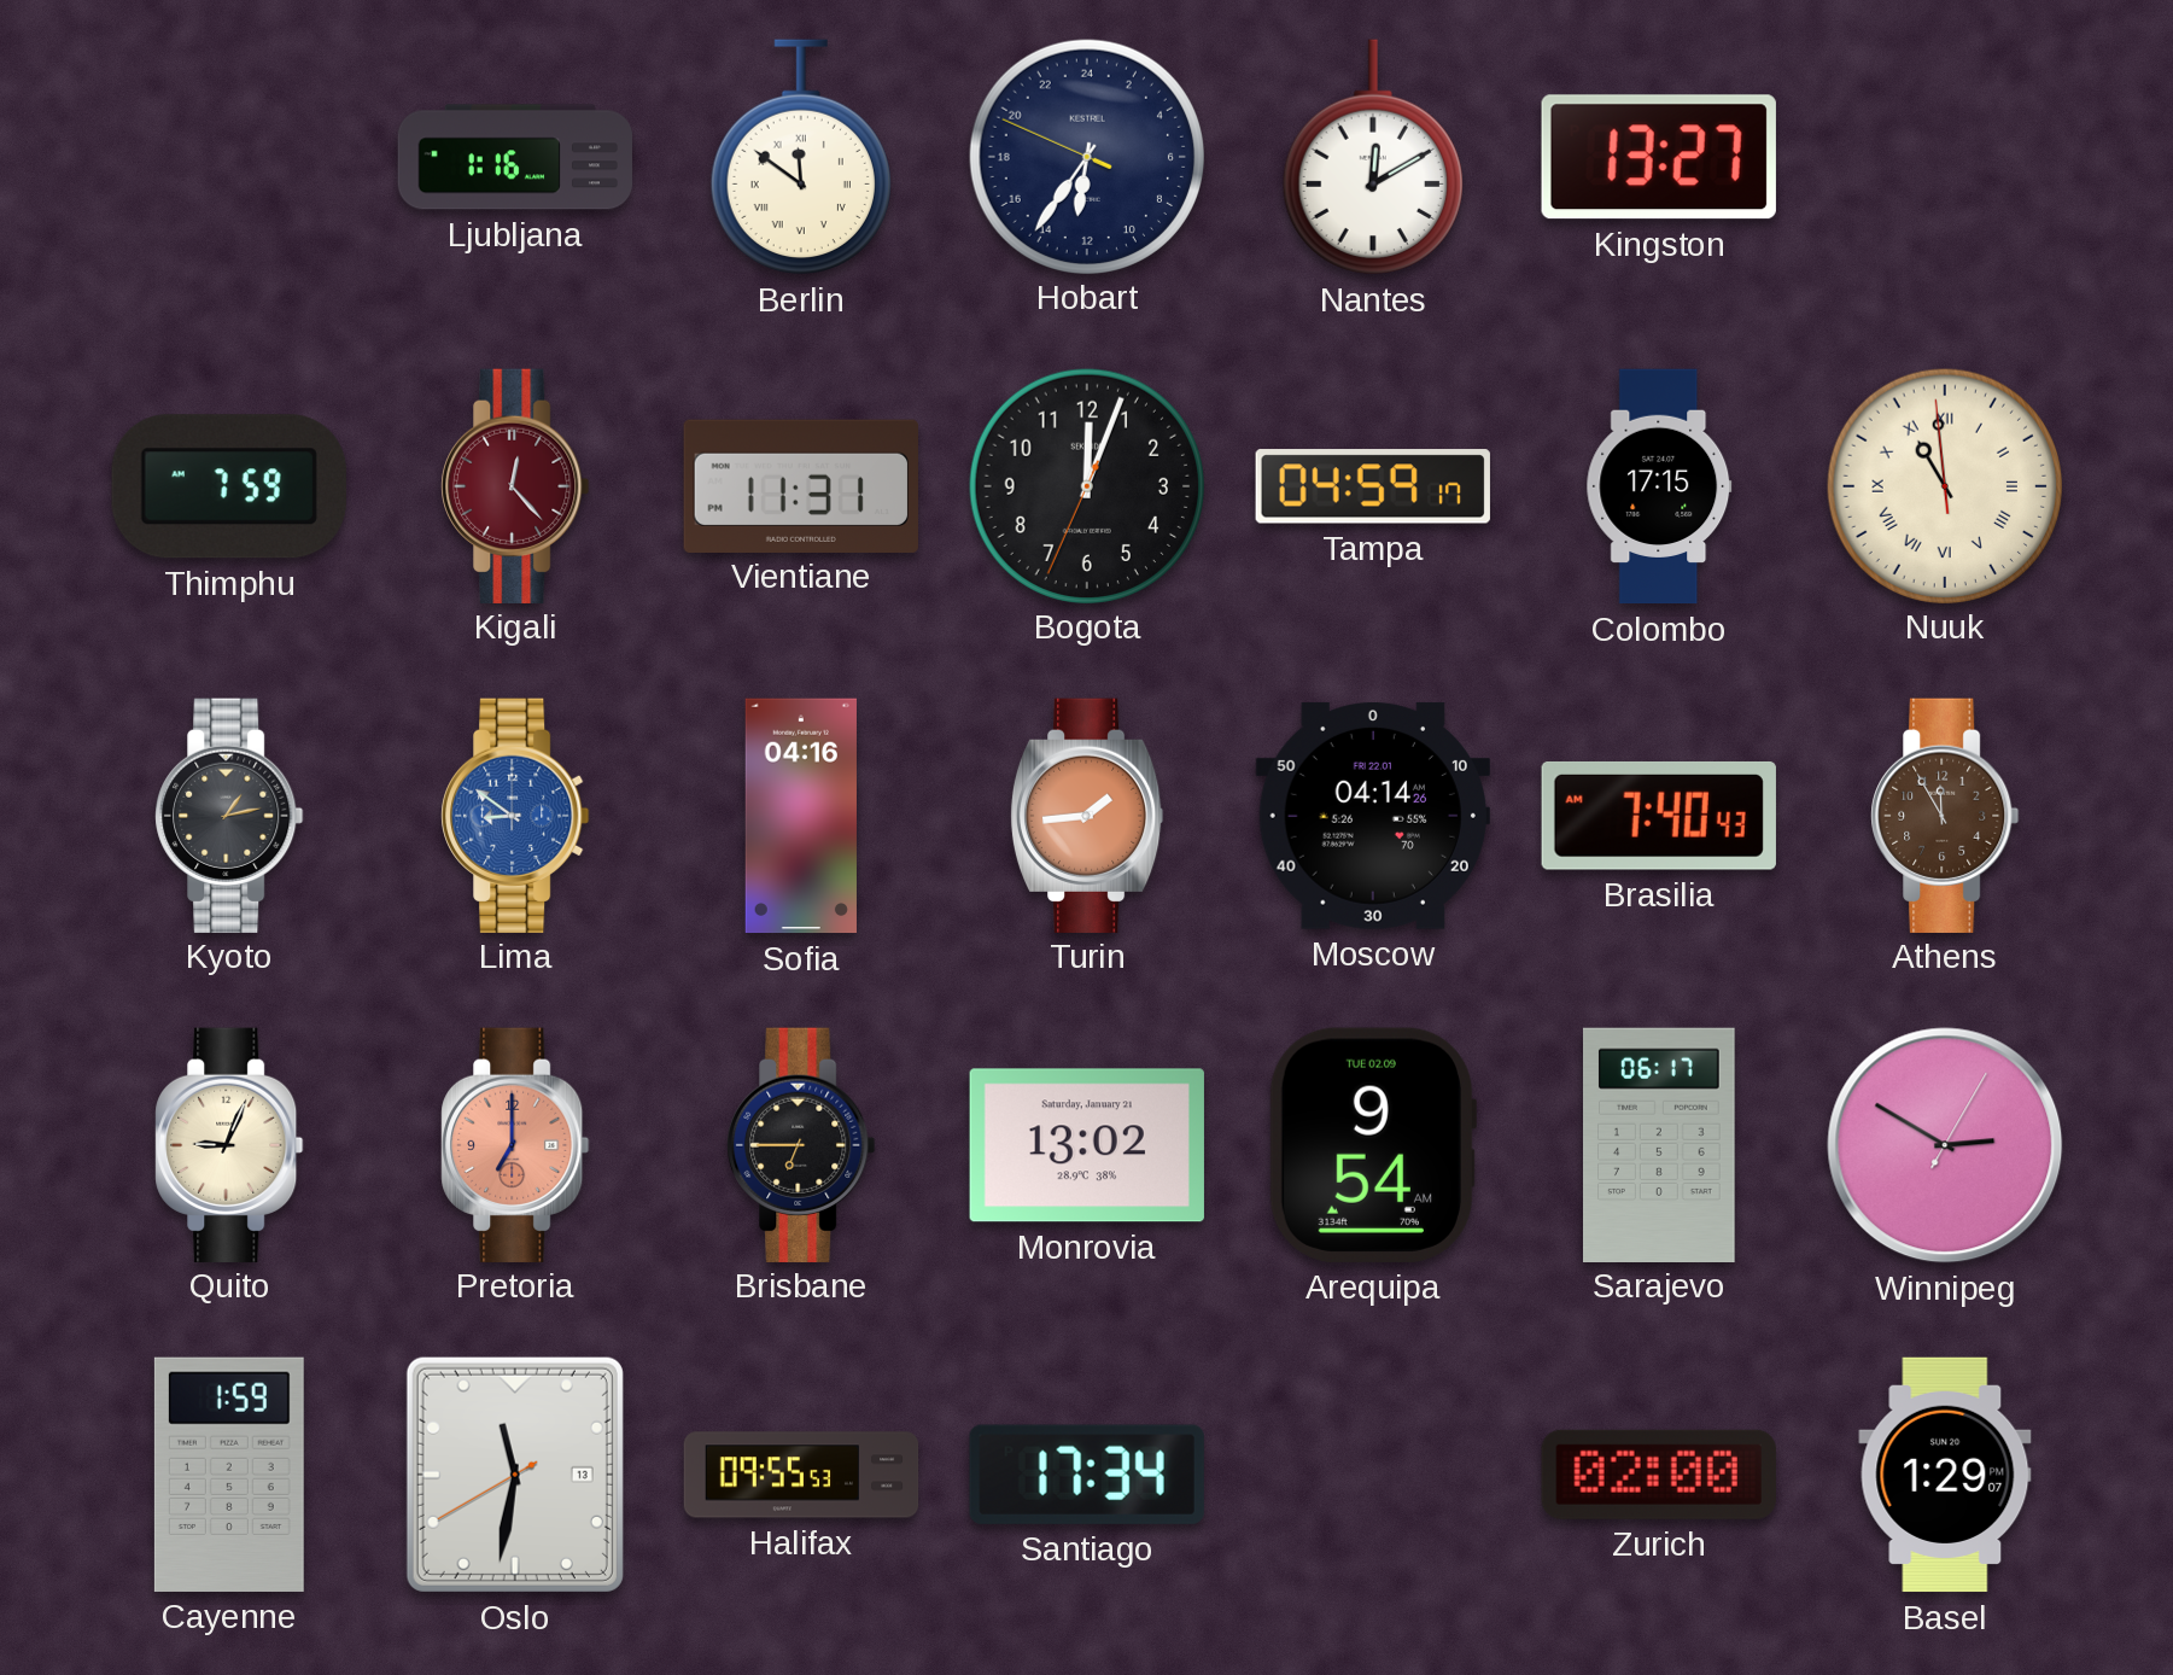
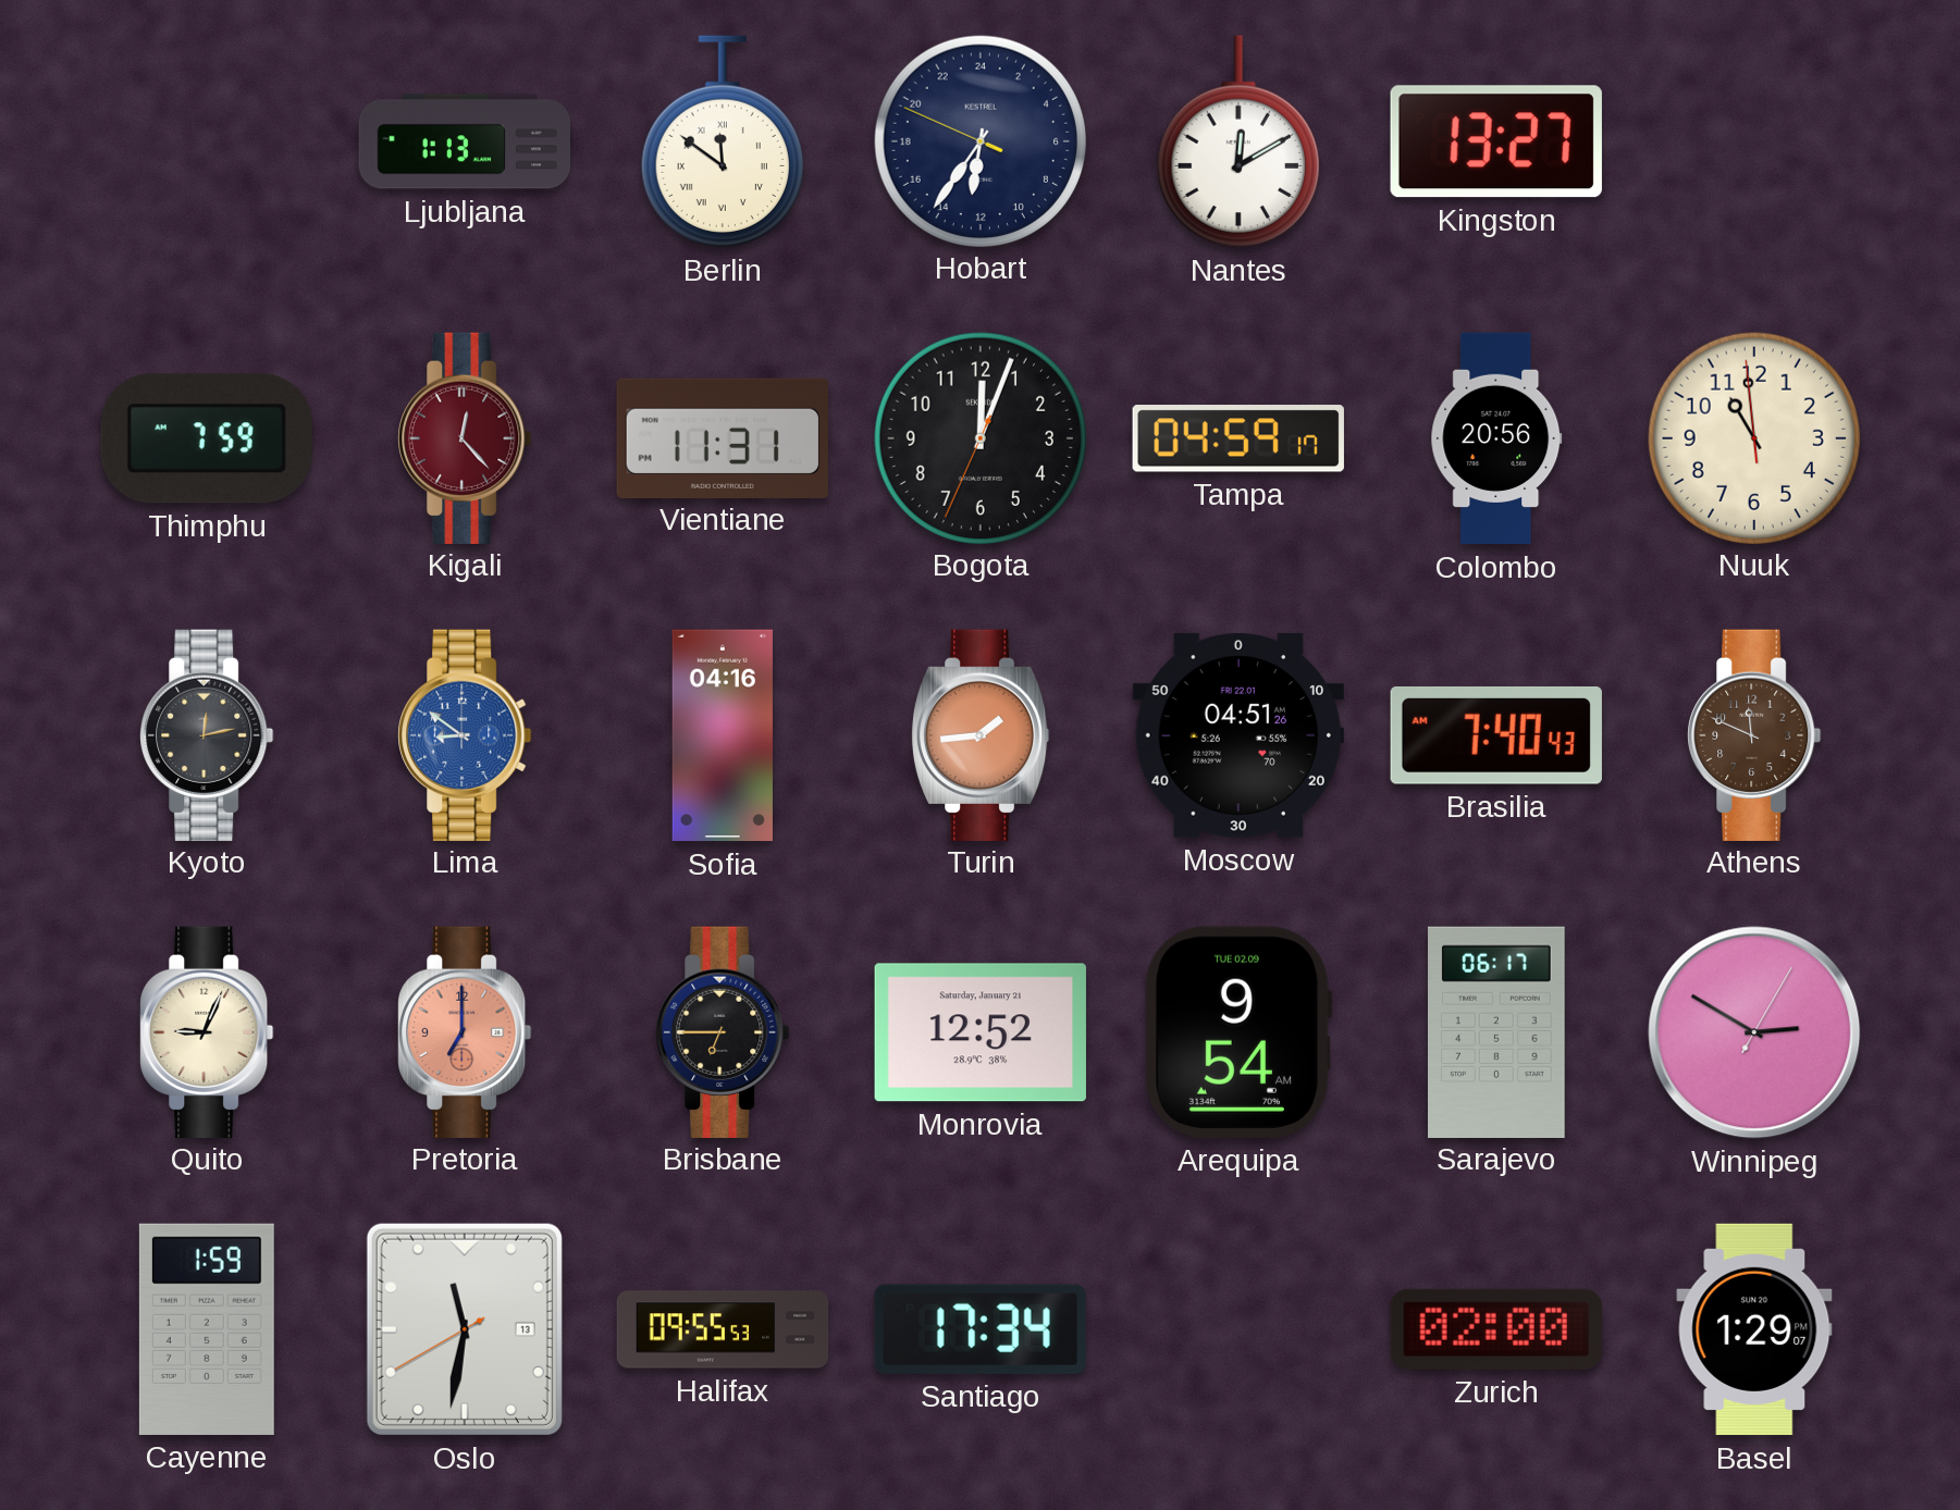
Ljubljana: 1:16 -> 1:13
Colombo: 17:15 -> 20:56
Nuuk numerals: Roman -> Arabic
Kyoto: 1:13 -> 12:13
Moscow: 04:14 -> 04:51
Athens: 11:55 -> 11:49
Monrovia: 13:02 -> 12:52
